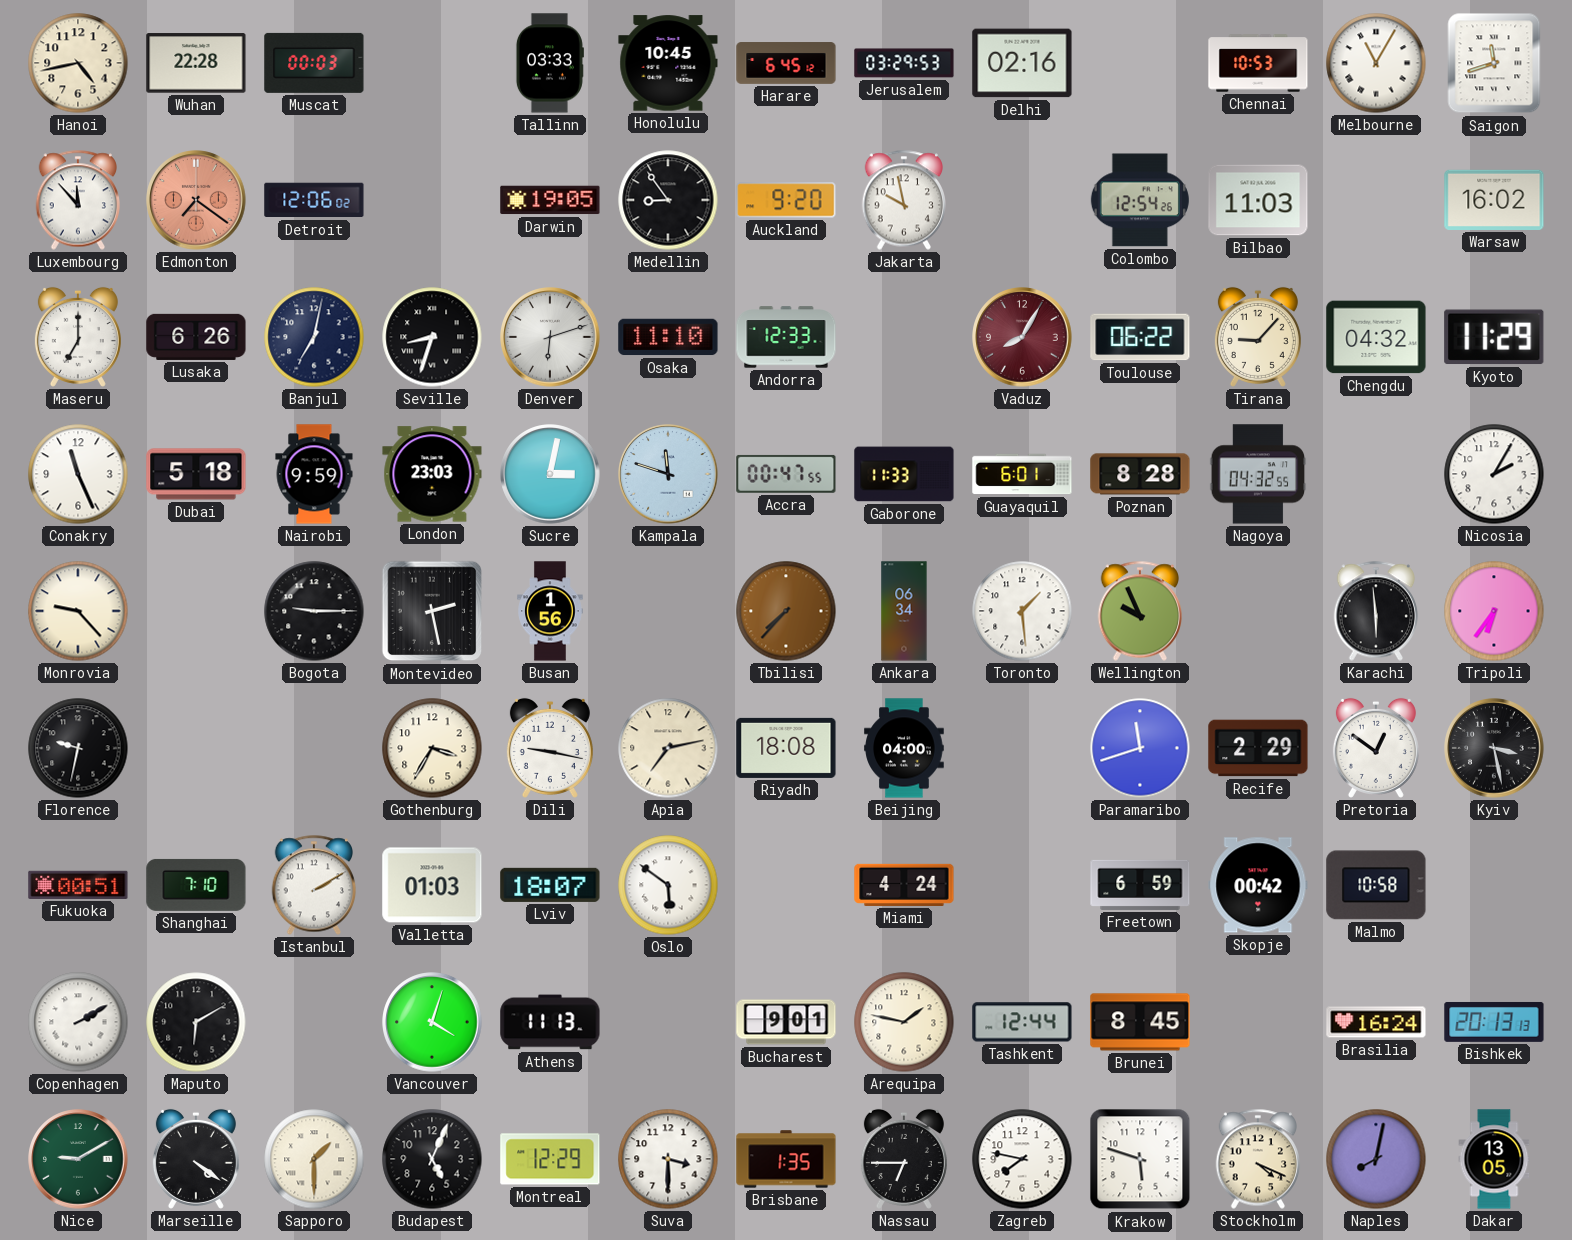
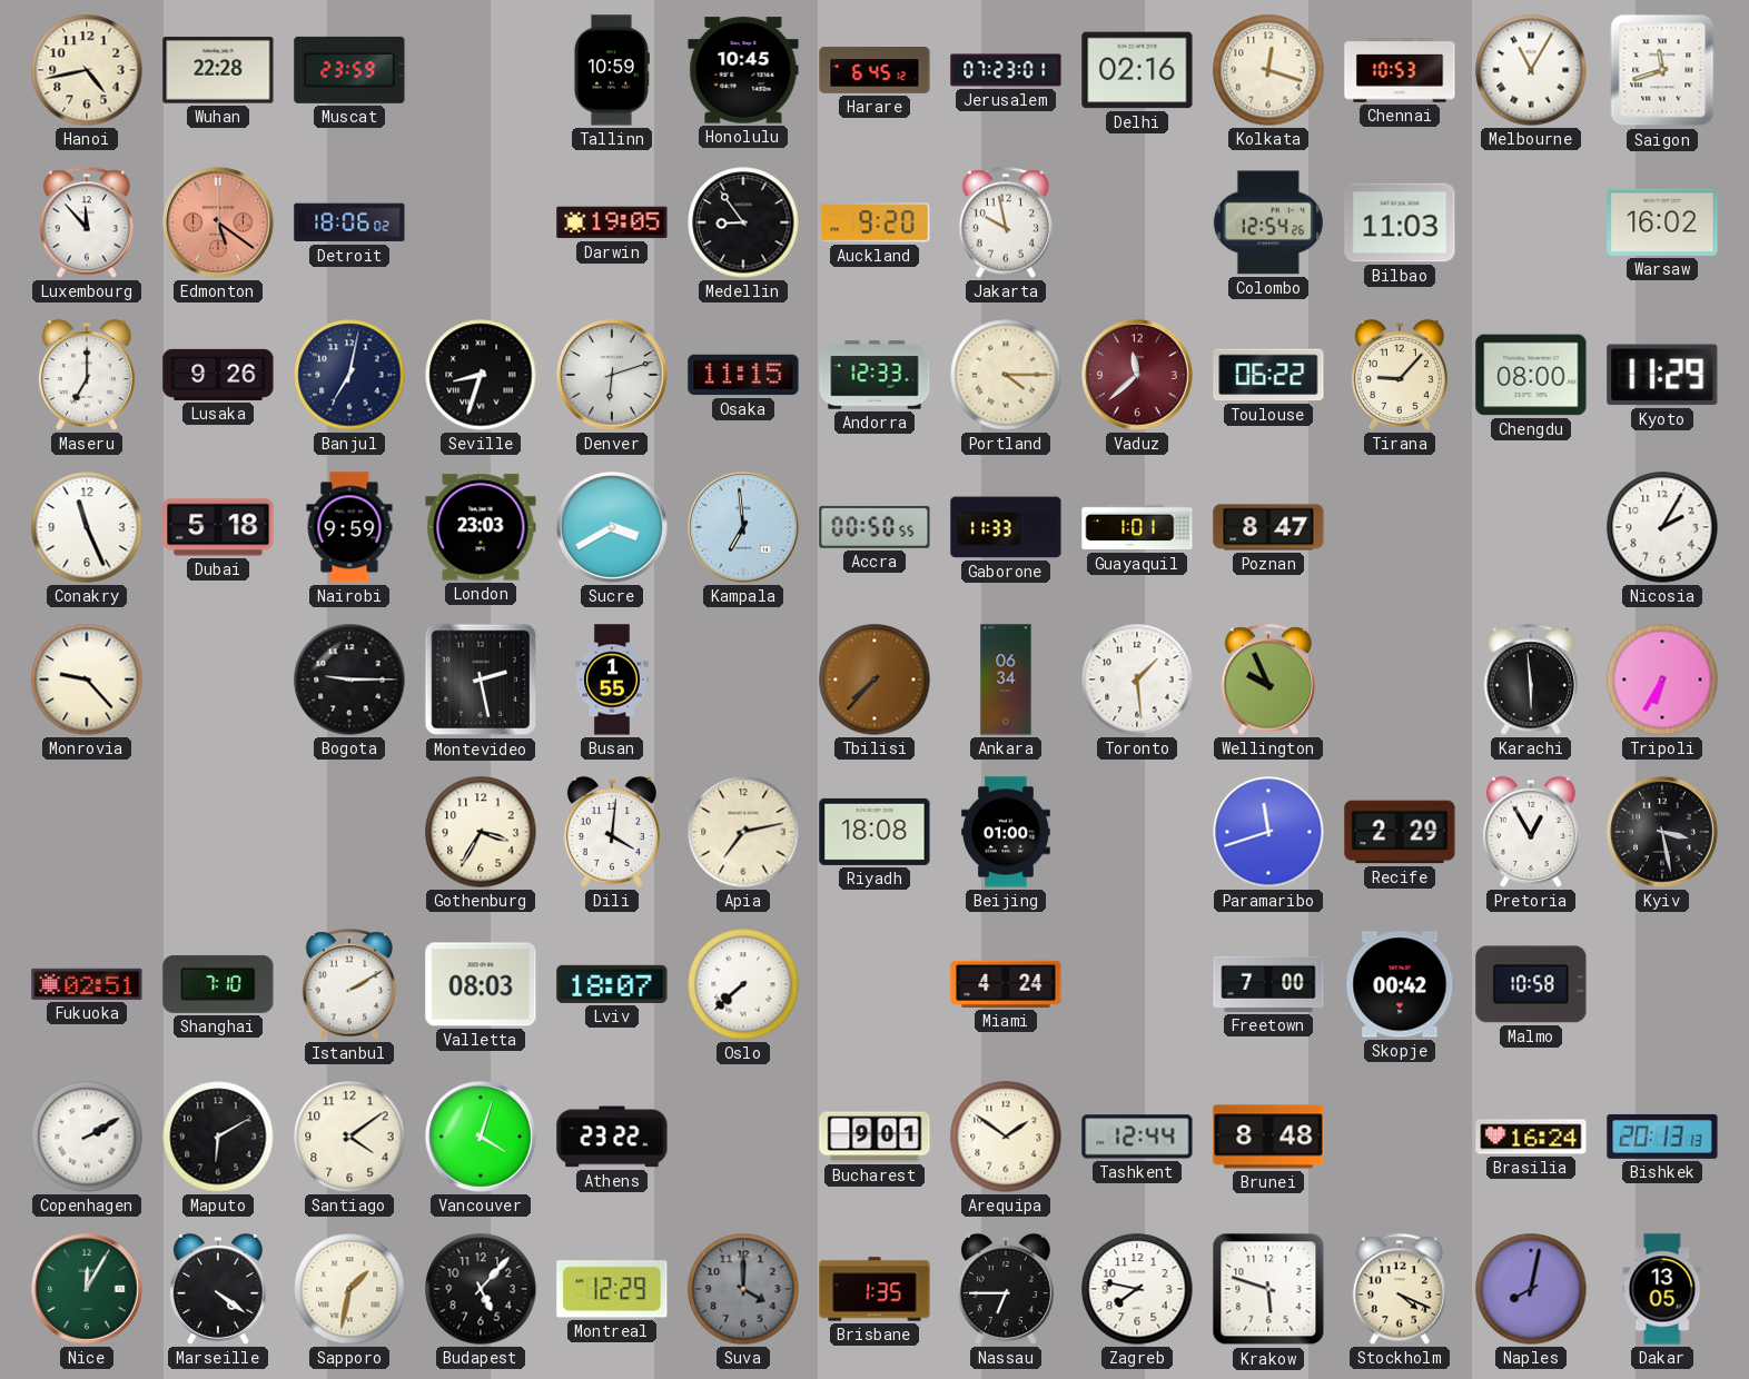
Muscat: 00:03 -> 23:59
Tallinn: 03:33 -> 10:59
Jerusalem: 03:29 -> 07:23
Kolkata: none -> 12:18
Edmonton: 7:21 -> 5:21
Detroit: 12:06 -> 18:06
Lusaka: 6:26 -> 9:26
Osaka: 11:10 -> 11:15
Portland: none -> 4:15
Vaduz: 8:05 -> 11:38
Chengdu: 04:32 -> 08:00
Sucre: 3:02 -> 3:40
Kampala: 11:48 -> 6:59
Accra: 00:47 -> 00:50
Guayaquil: 6:01 -> 1:01
Poznan: 8:28 -> 8:47
Nagoya: 04:32 -> none
Busan: 1:56 -> 1:55
Tripoli: 6:36 -> 6:35
Florence: 9:32 -> none
Dili: 9:17 -> 4:01
Beijing: 04:00 -> 01:00
Pretoria: 12:51 -> 12:55
Fukuoka: 00:51 -> 02:51
Valletta: 01:03 -> 08:03
Oslo: 5:51 -> 7:38
Freetown: 6:59 -> 7:00
Santiago: none -> 4:09
Athens: 11:13 -> 23:22
Arequipa: 1:47 -> 1:51
Brunei: 8:45 -> 8:48
Nice: 9:10 -> 12:05
Sapporo: 1:30 -> 1:32
Budapest: 5:04 -> 5:07
Suva: 3:30 -> 4:00
Suva dial: white -> grey
